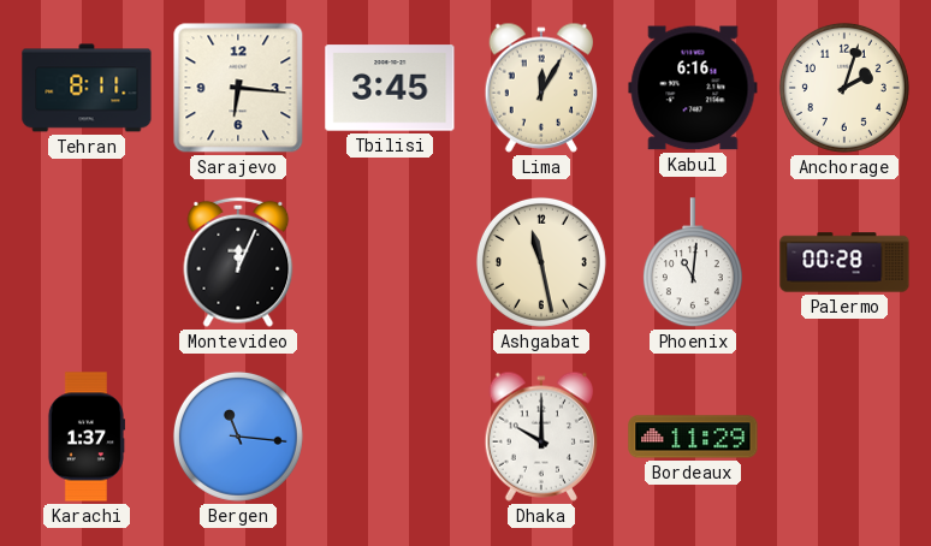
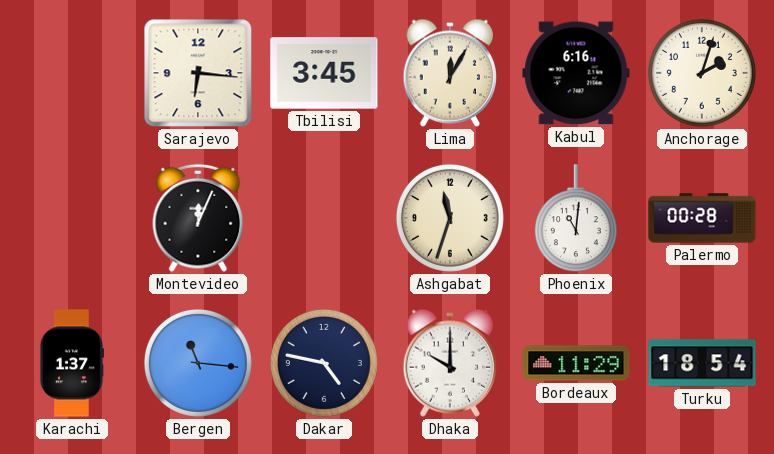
Tehran: 8:11 -> none
Ashgabat: 11:28 -> 11:33
Dakar: none -> 4:47
Turku: none -> 18:54
